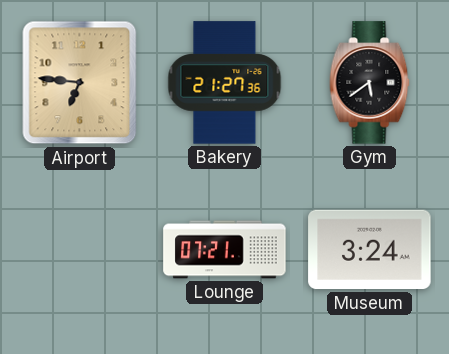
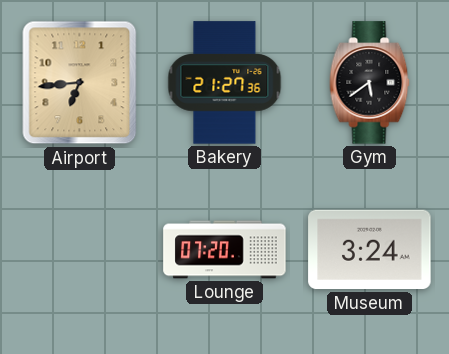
Airport: 6:46 -> 6:44
Lounge: 07:21 -> 07:20
